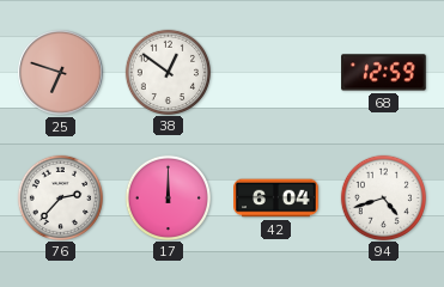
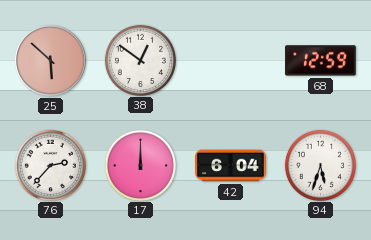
25: 6:48 -> 5:52
94: 4:42 -> 5:33
